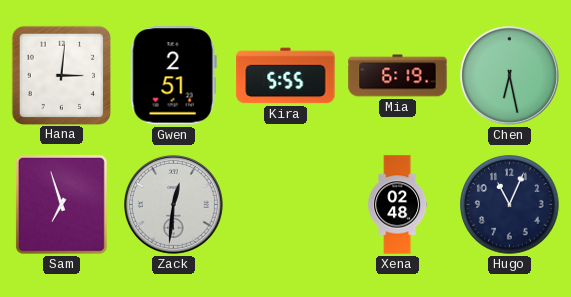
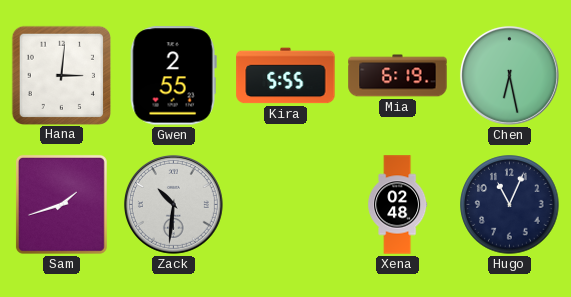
Gwen: 2:51 -> 2:55
Sam: 6:57 -> 1:42
Zack: 12:31 -> 10:31
